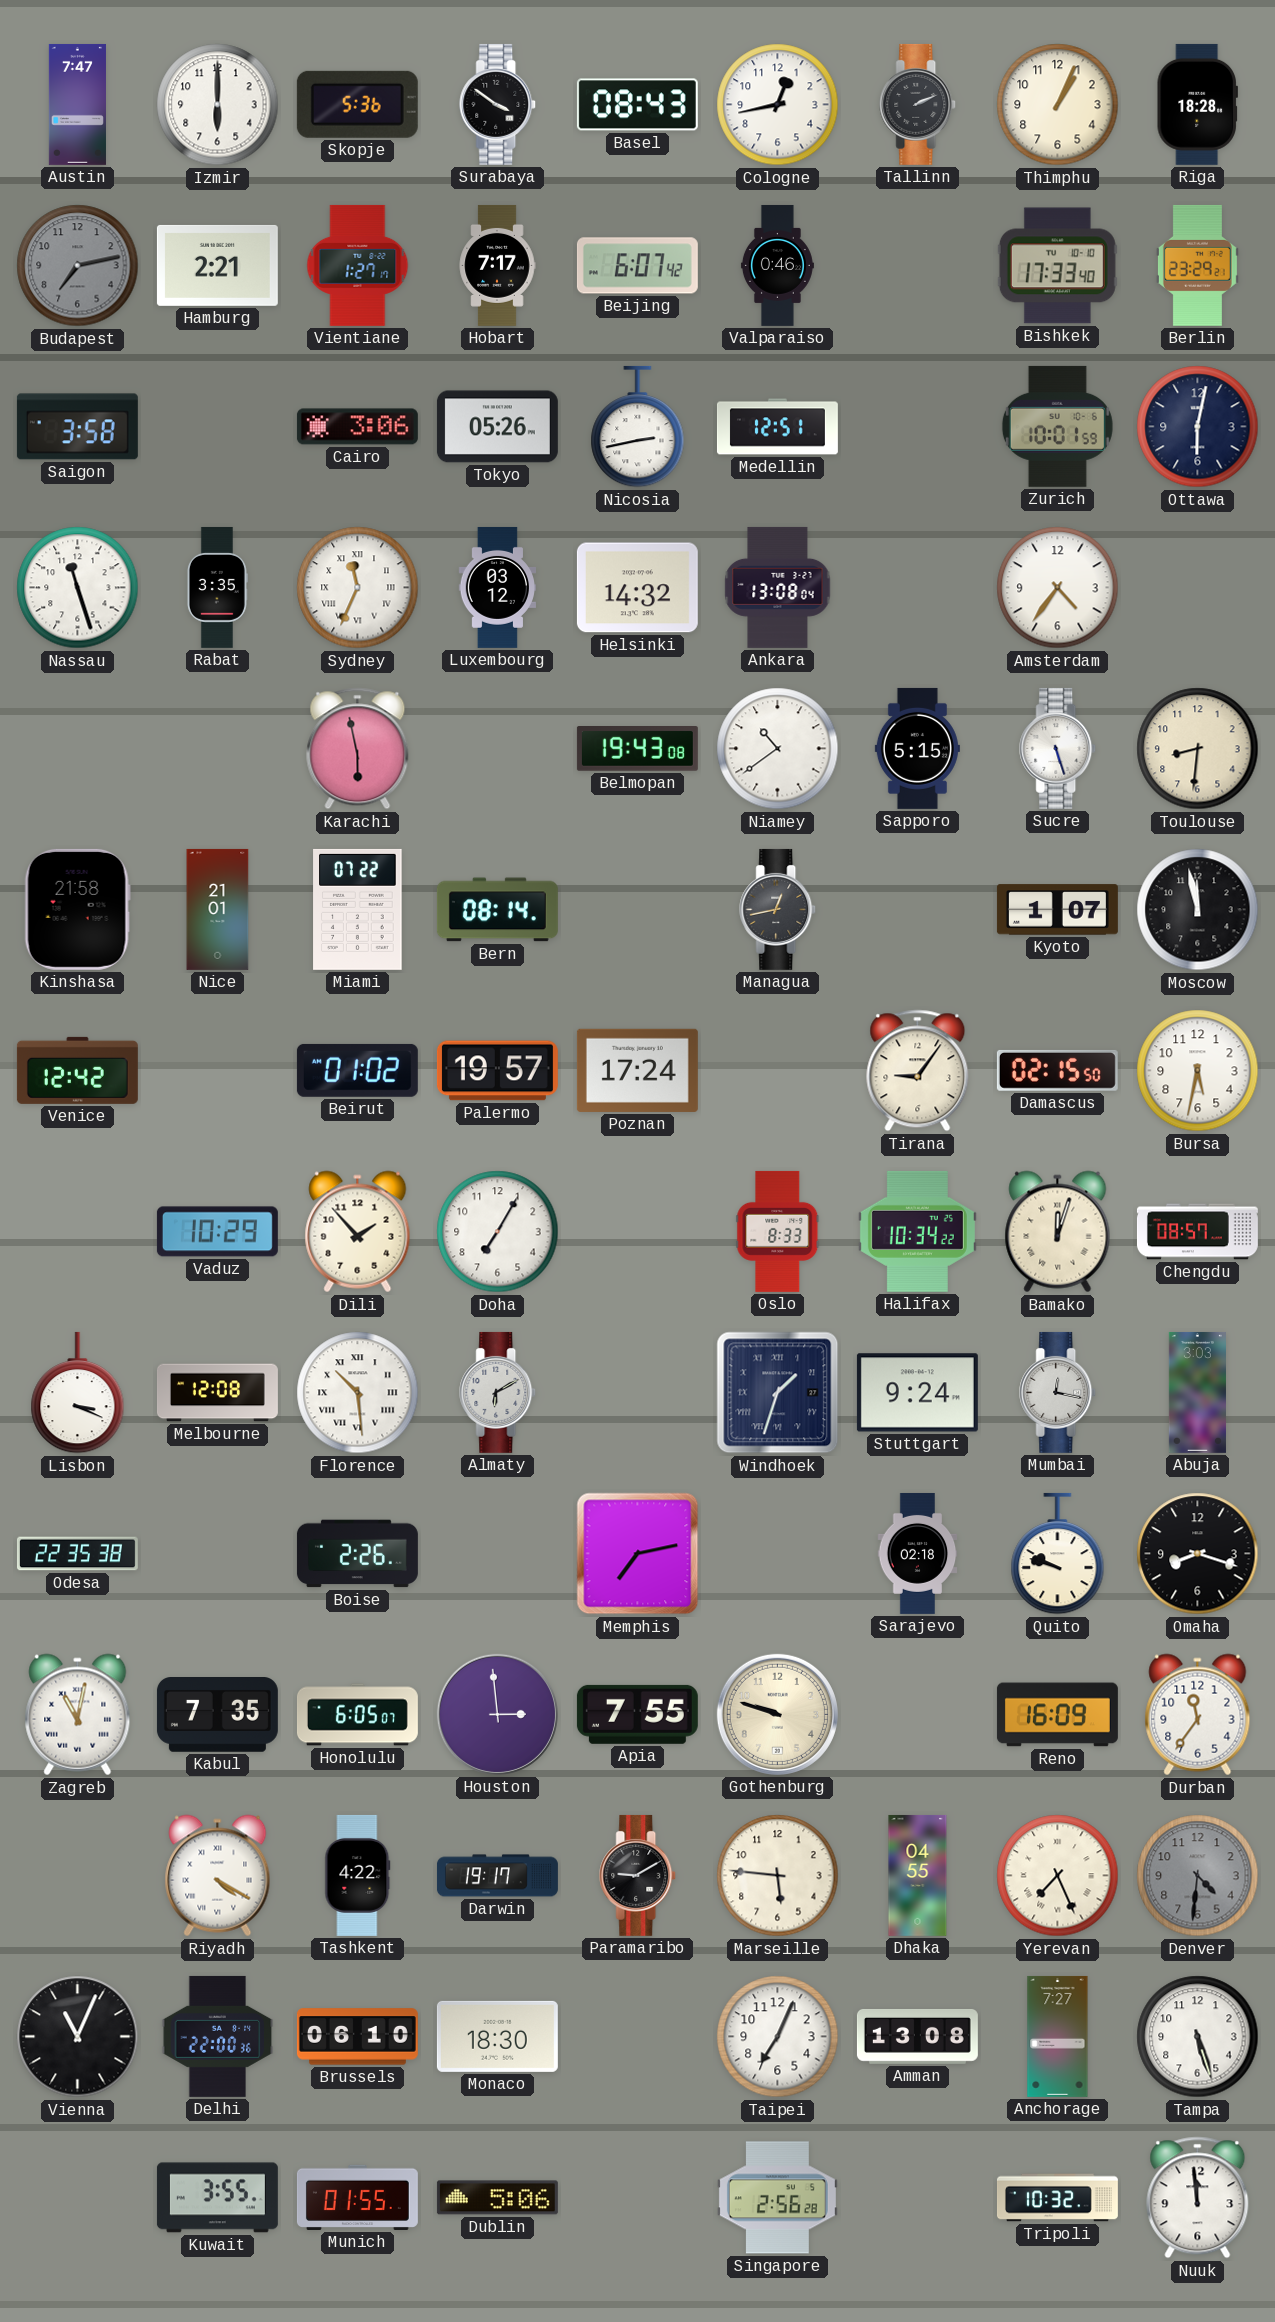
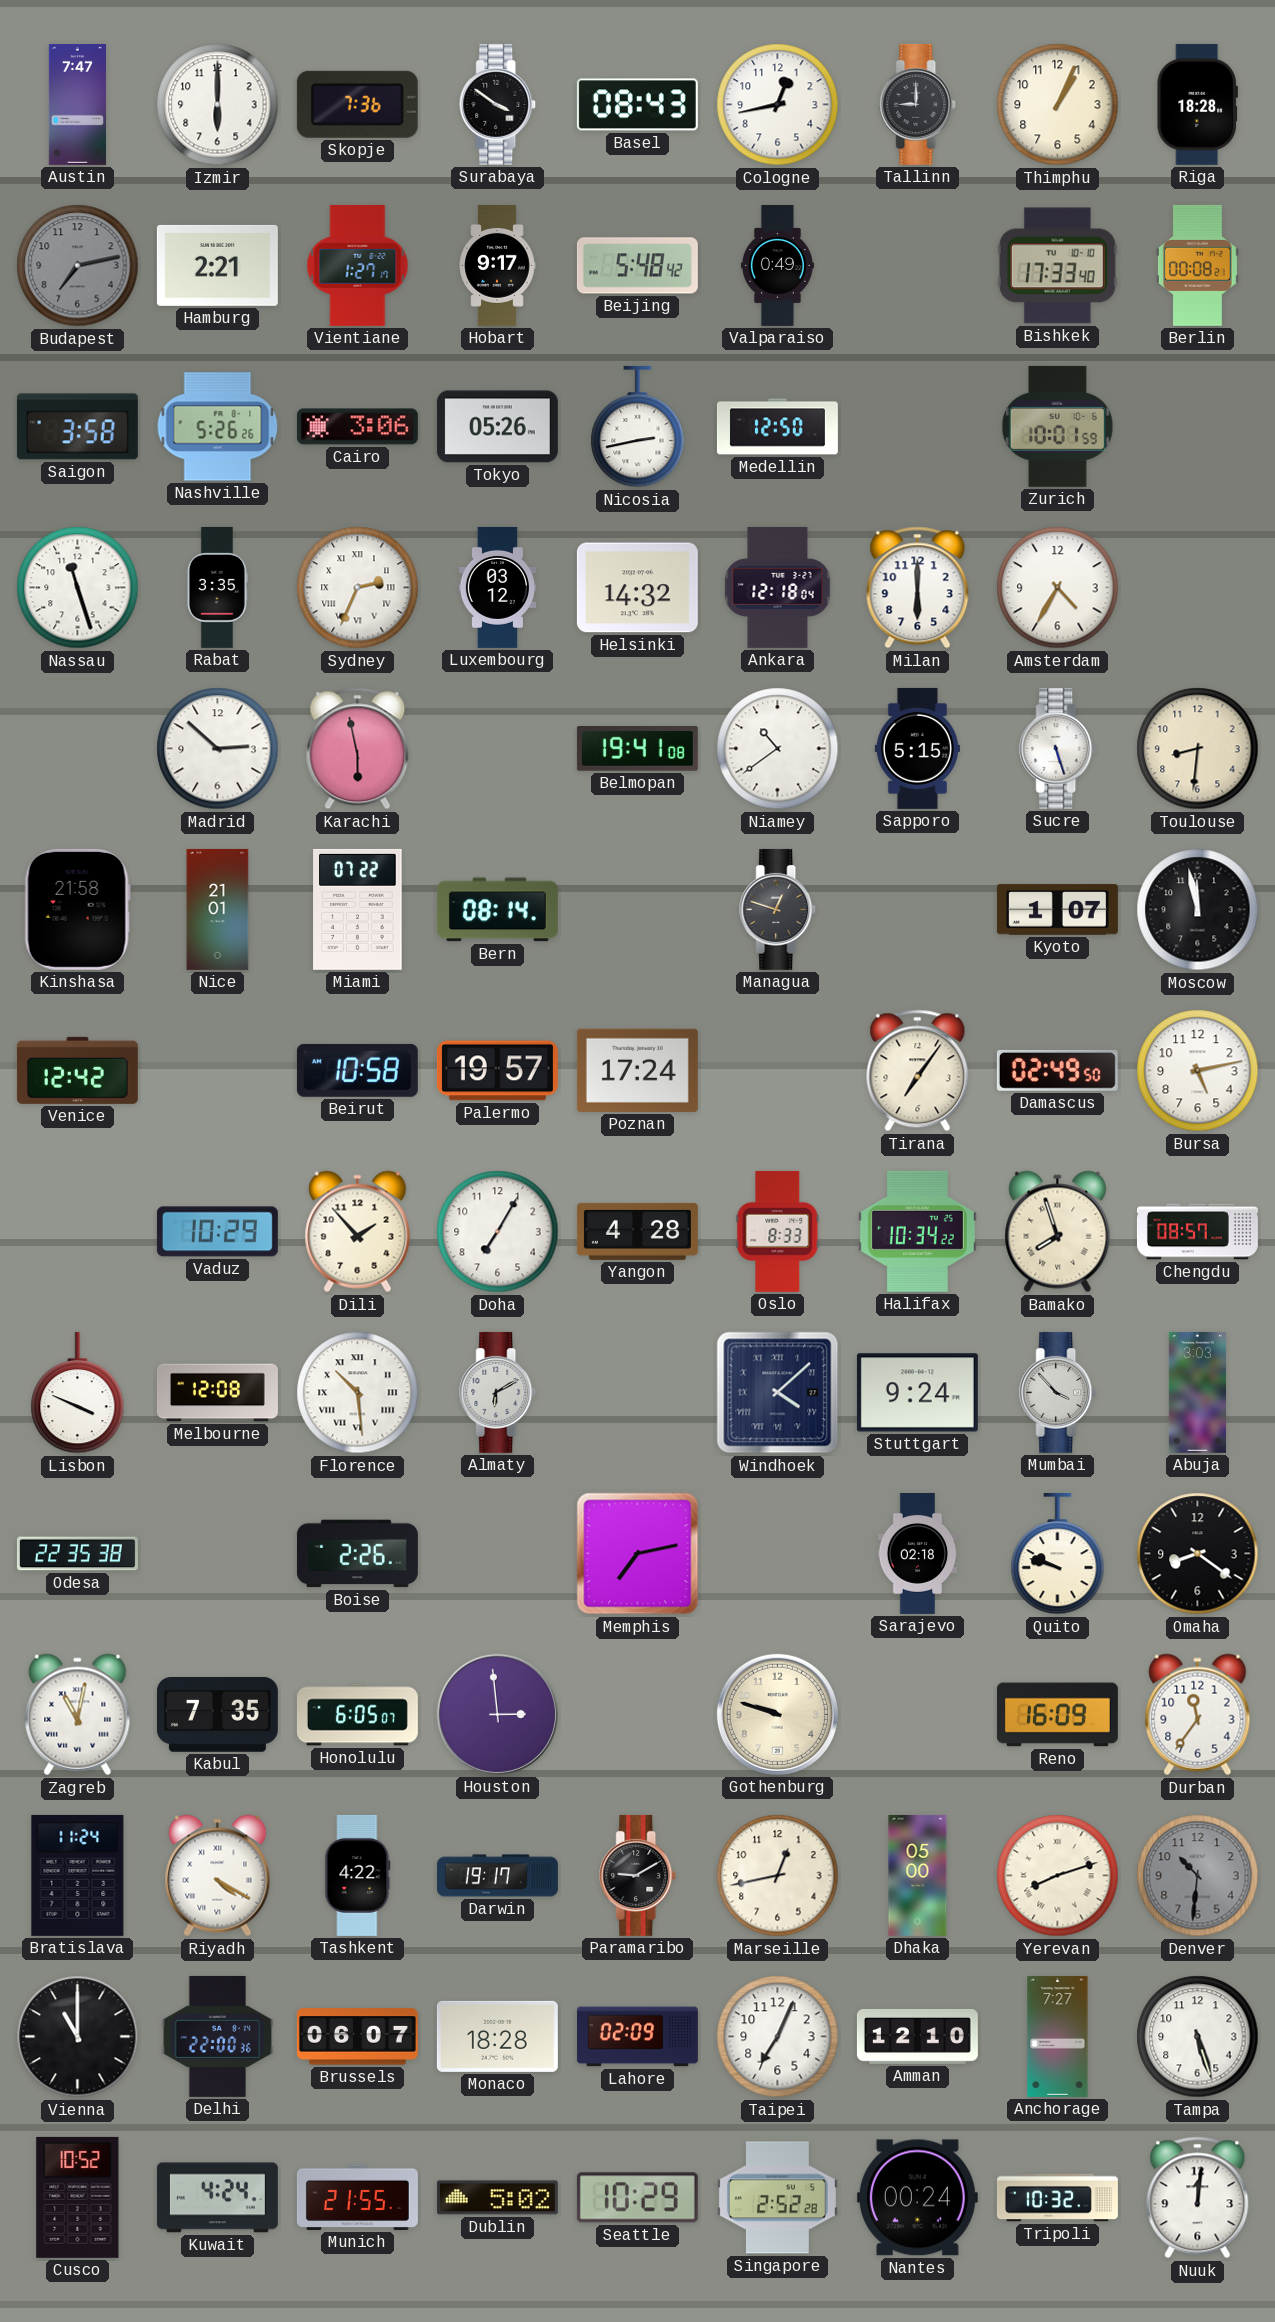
Skopje: 5:36 -> 7:36
Tallinn: 2:11 -> 9:00
Hobart: 7:17 -> 9:17
Beijing: 6:07 -> 5:48
Valparaiso: 0:46 -> 0:49
Berlin: 23:29 -> 00:08
Nashville: none -> 5:26
Medellin: 12:51 -> 12:50
Ottawa: 6:02 -> none
Sydney: 11:34 -> 2:34
Ankara: 13:08 -> 12:18
Milan: none -> 6:00
Amsterdam: 4:36 -> 4:35
Madrid: none -> 2:52
Belmopan: 19:43 -> 19:41
Managua: 12:43 -> 12:48
Beirut: 01:02 -> 10:58
Tirana: 9:06 -> 7:06
Damascus: 02:15 -> 02:49
Bursa: 5:32 -> 5:13
Yangon: none -> 4:28
Bamako: 12:03 -> 7:57
Lisbon: 3:19 -> 3:49
Windhoek: 1:33 -> 4:08
Mumbai: 12:17 -> 3:53
Omaha: 8:18 -> 8:21
Apia: 7:55 -> none
Bratislava: none -> 11:24
Marseille: 5:46 -> 12:43
Dhaka: 04:55 -> 05:00
Yerevan: 7:26 -> 8:12
Denver: 4:31 -> 10:31
Vienna: 11:04 -> 11:00
Brussels: 06:10 -> 06:07
Monaco: 18:30 -> 18:28
Lahore: none -> 02:09
Amman: 13:08 -> 12:10
Cusco: none -> 10:52
Kuwait: 3:55 -> 4:24
Munich: 01:55 -> 21:55
Dublin: 5:06 -> 5:02
Seattle: none -> 10:29
Singapore: 2:56 -> 2:52
Nantes: none -> 00:24
Nuuk: 11:59 -> 12:01
